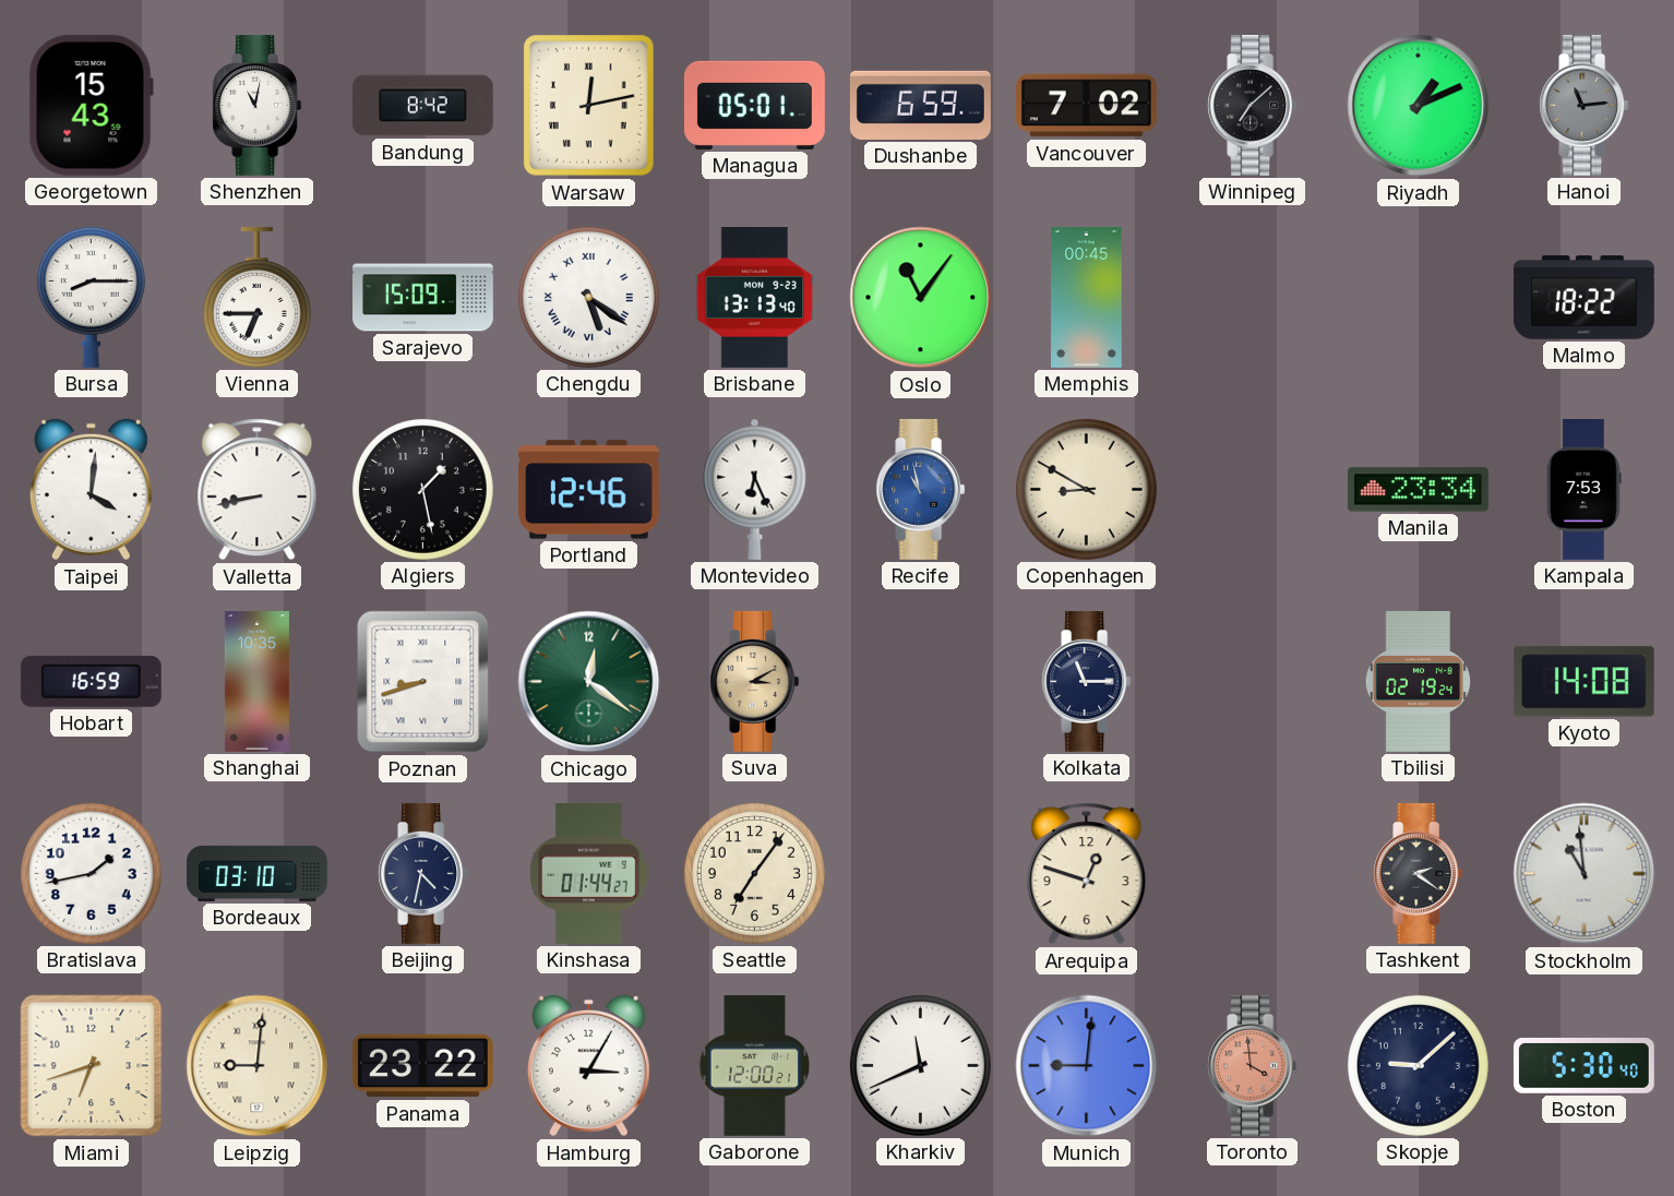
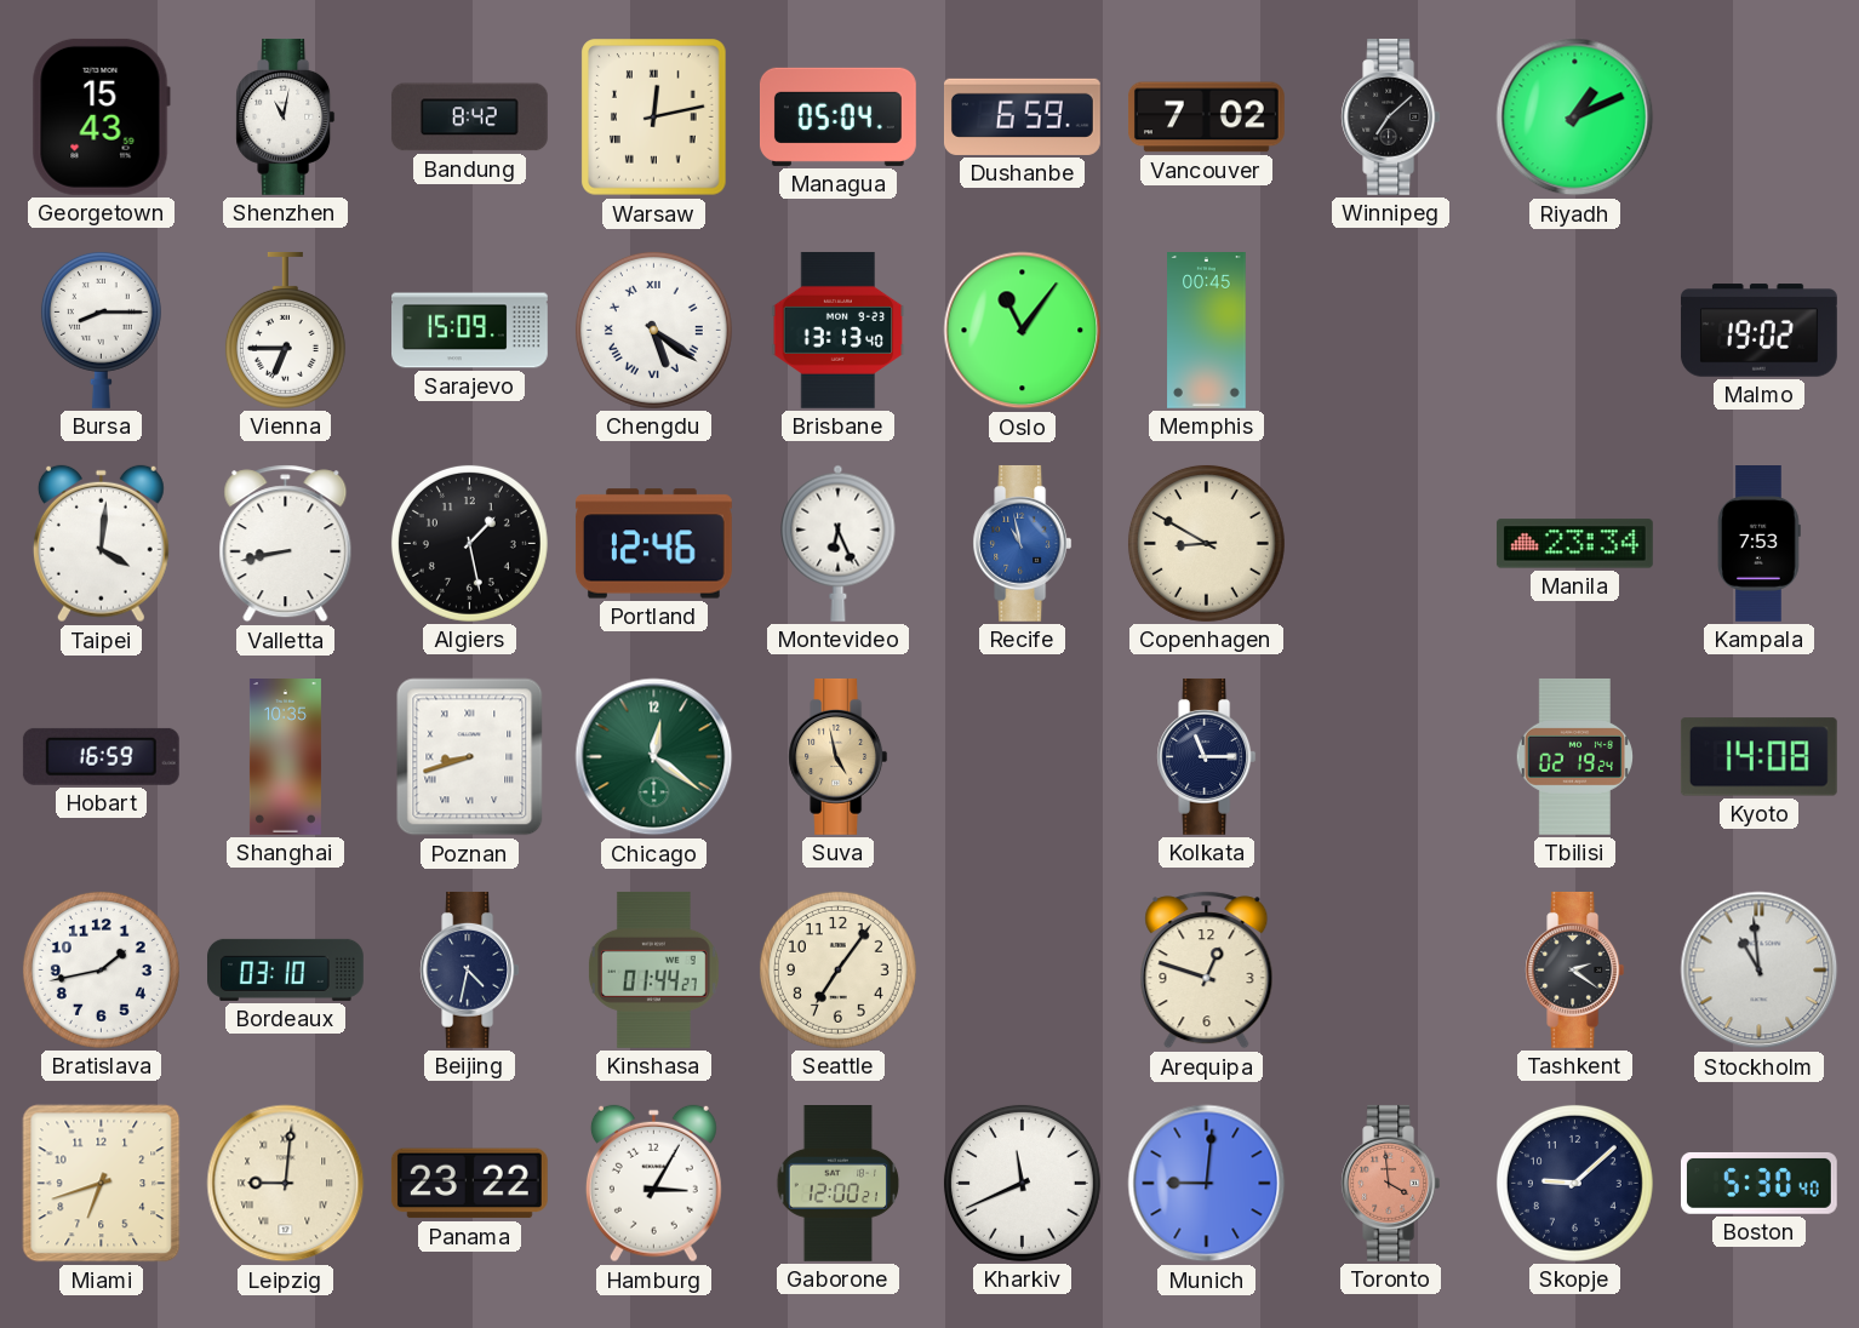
Managua: 05:01 -> 05:04
Hanoi: 11:14 -> none
Malmo: 18:22 -> 19:02
Suva: 3:10 -> 4:58
